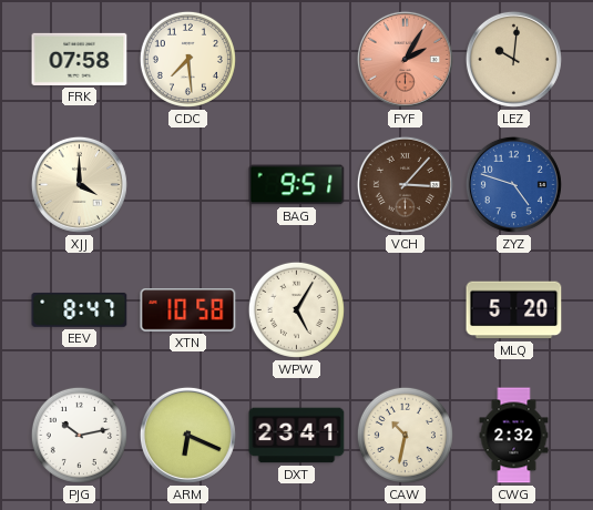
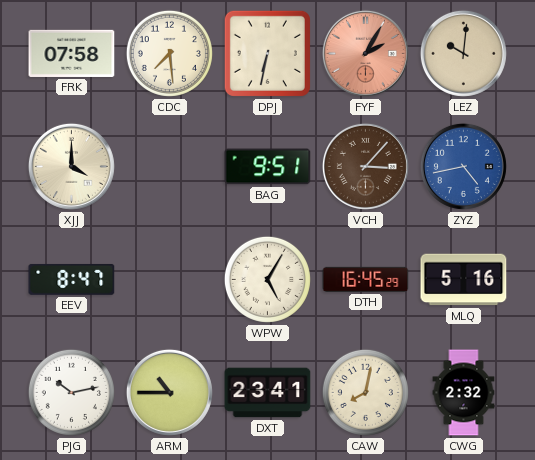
DPJ: none -> 6:32
ZYZ: 4:48 -> 4:43
XTN: 10:58 -> none
DTH: none -> 16:45
MLQ: 5:20 -> 5:16
ARM: 6:19 -> 10:45
CAW: 10:32 -> 8:02
